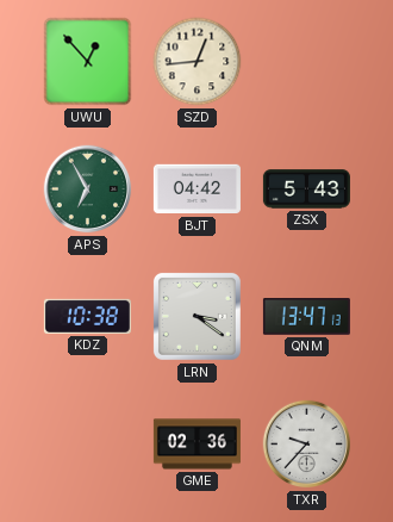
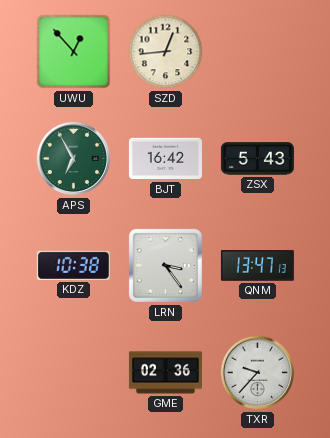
BJT: 04:42 -> 16:42
LRN: 3:21 -> 3:24
